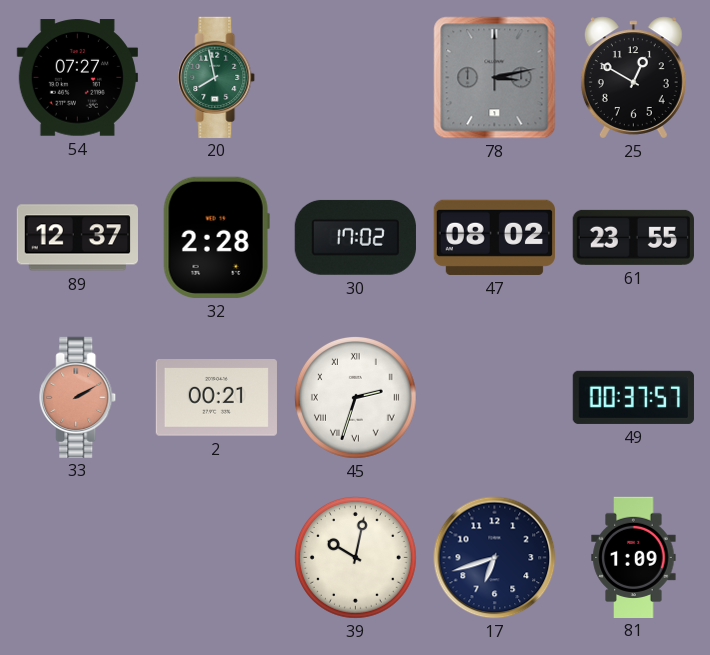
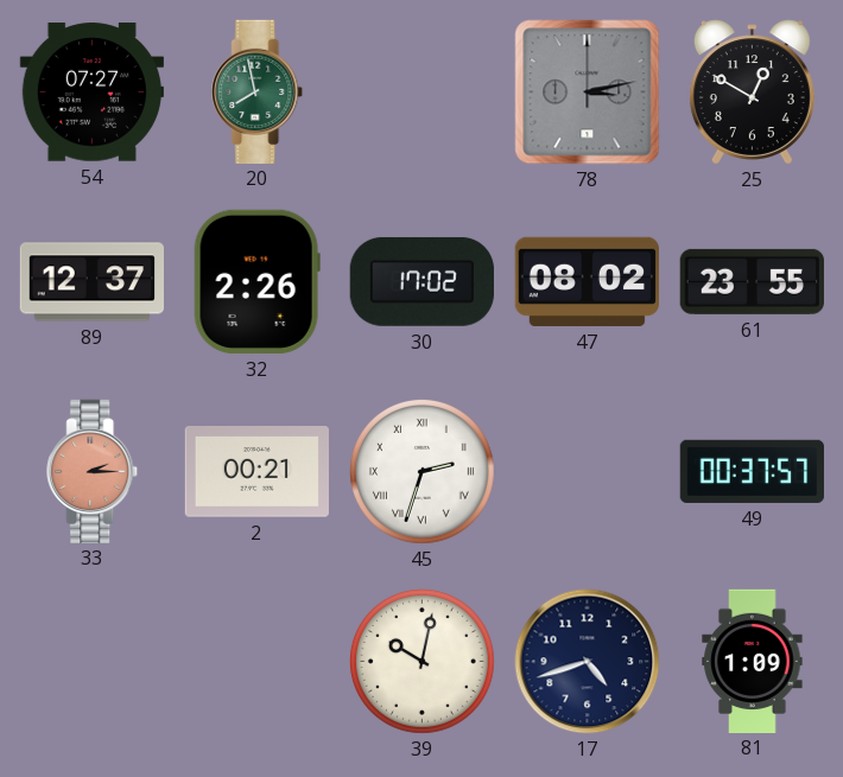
32: 2:28 -> 2:26
33: 2:10 -> 2:15
17: 6:42 -> 4:42
